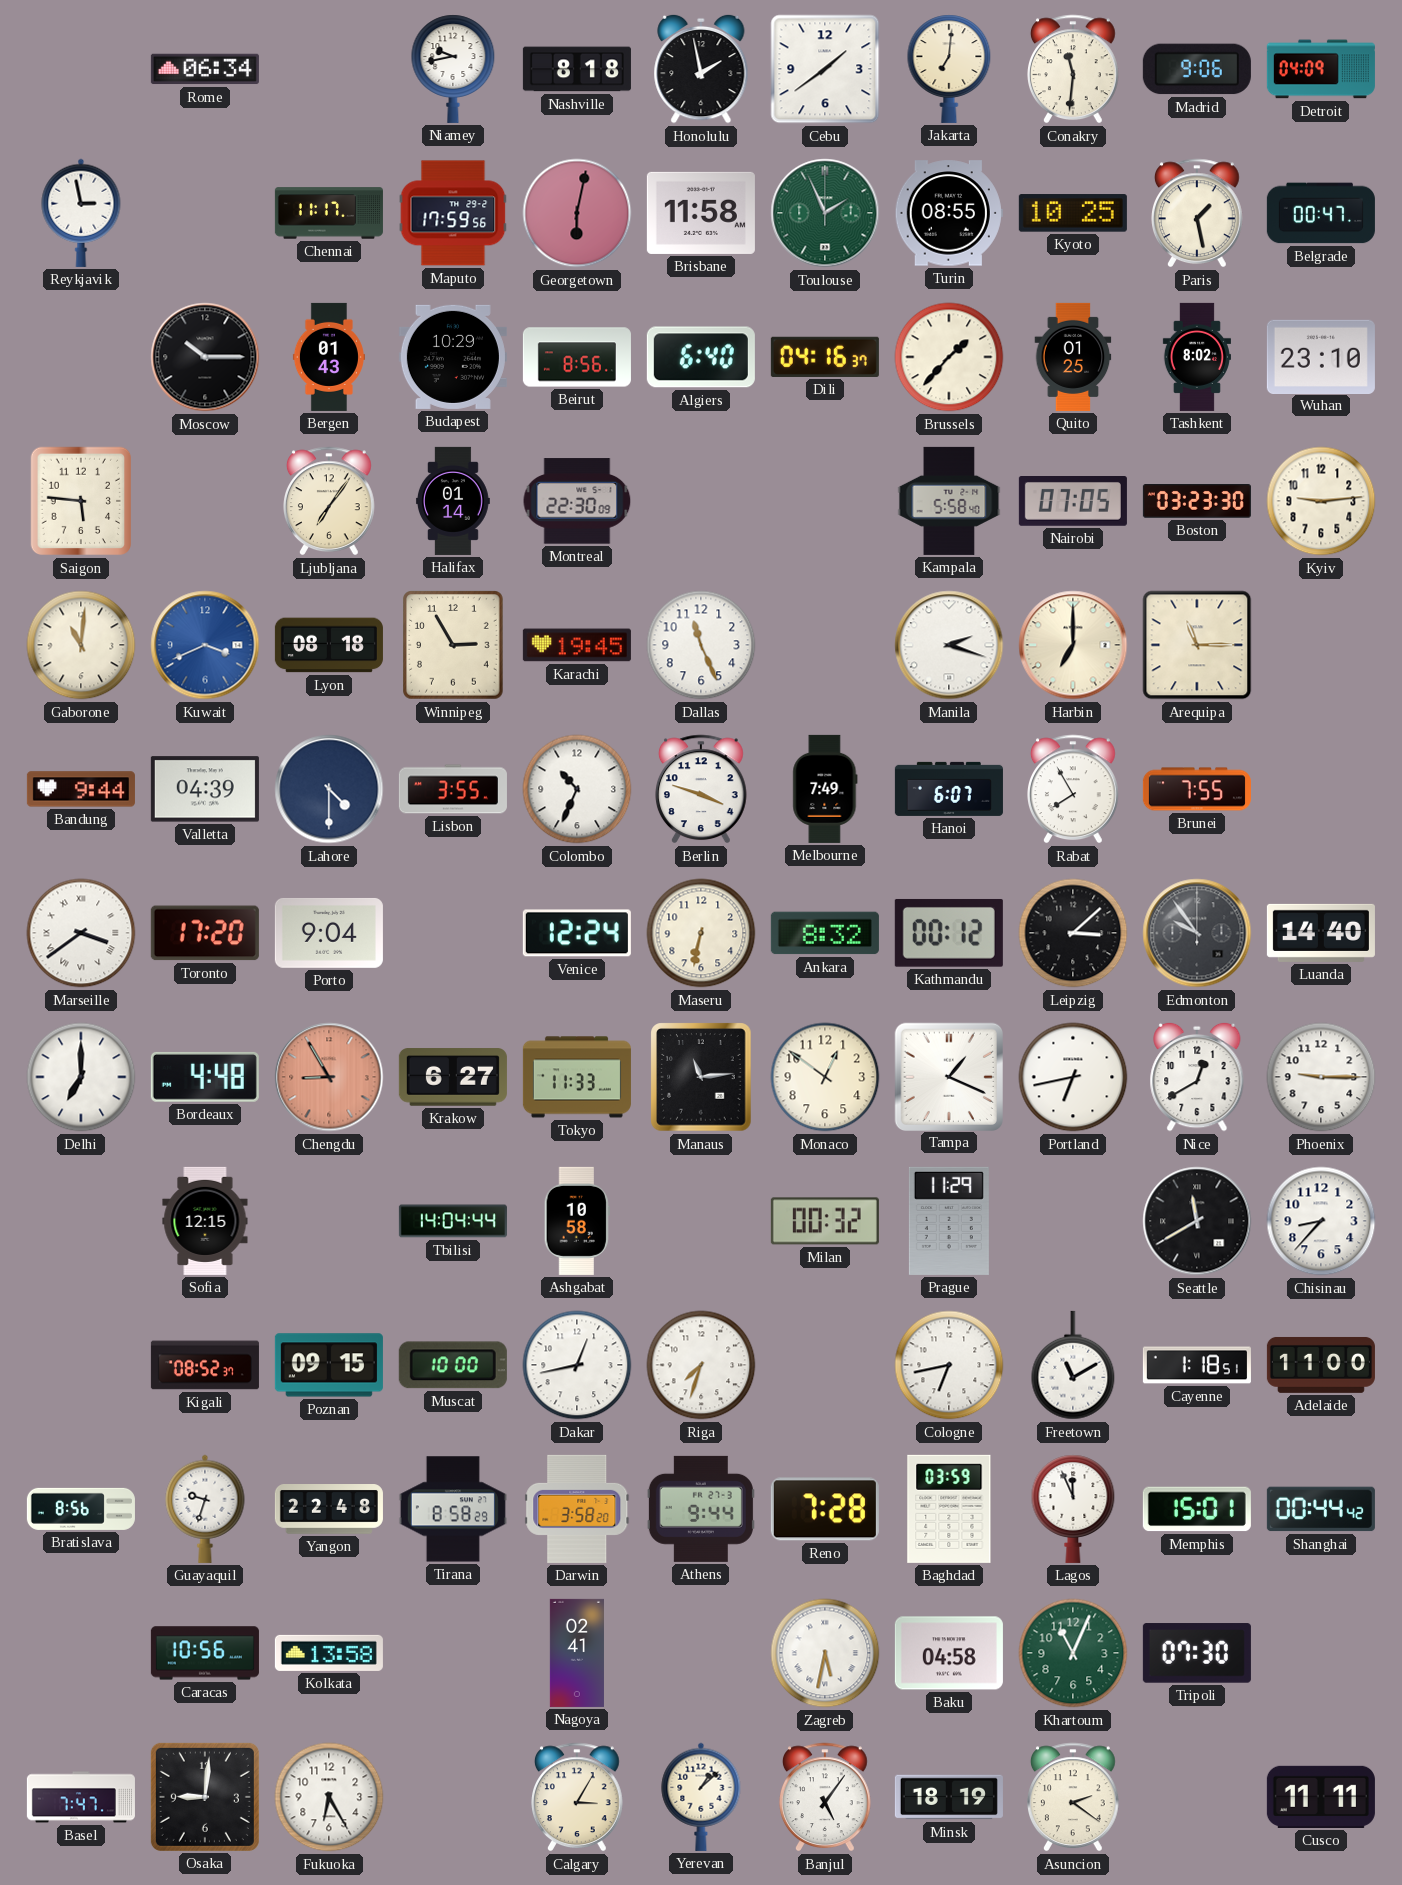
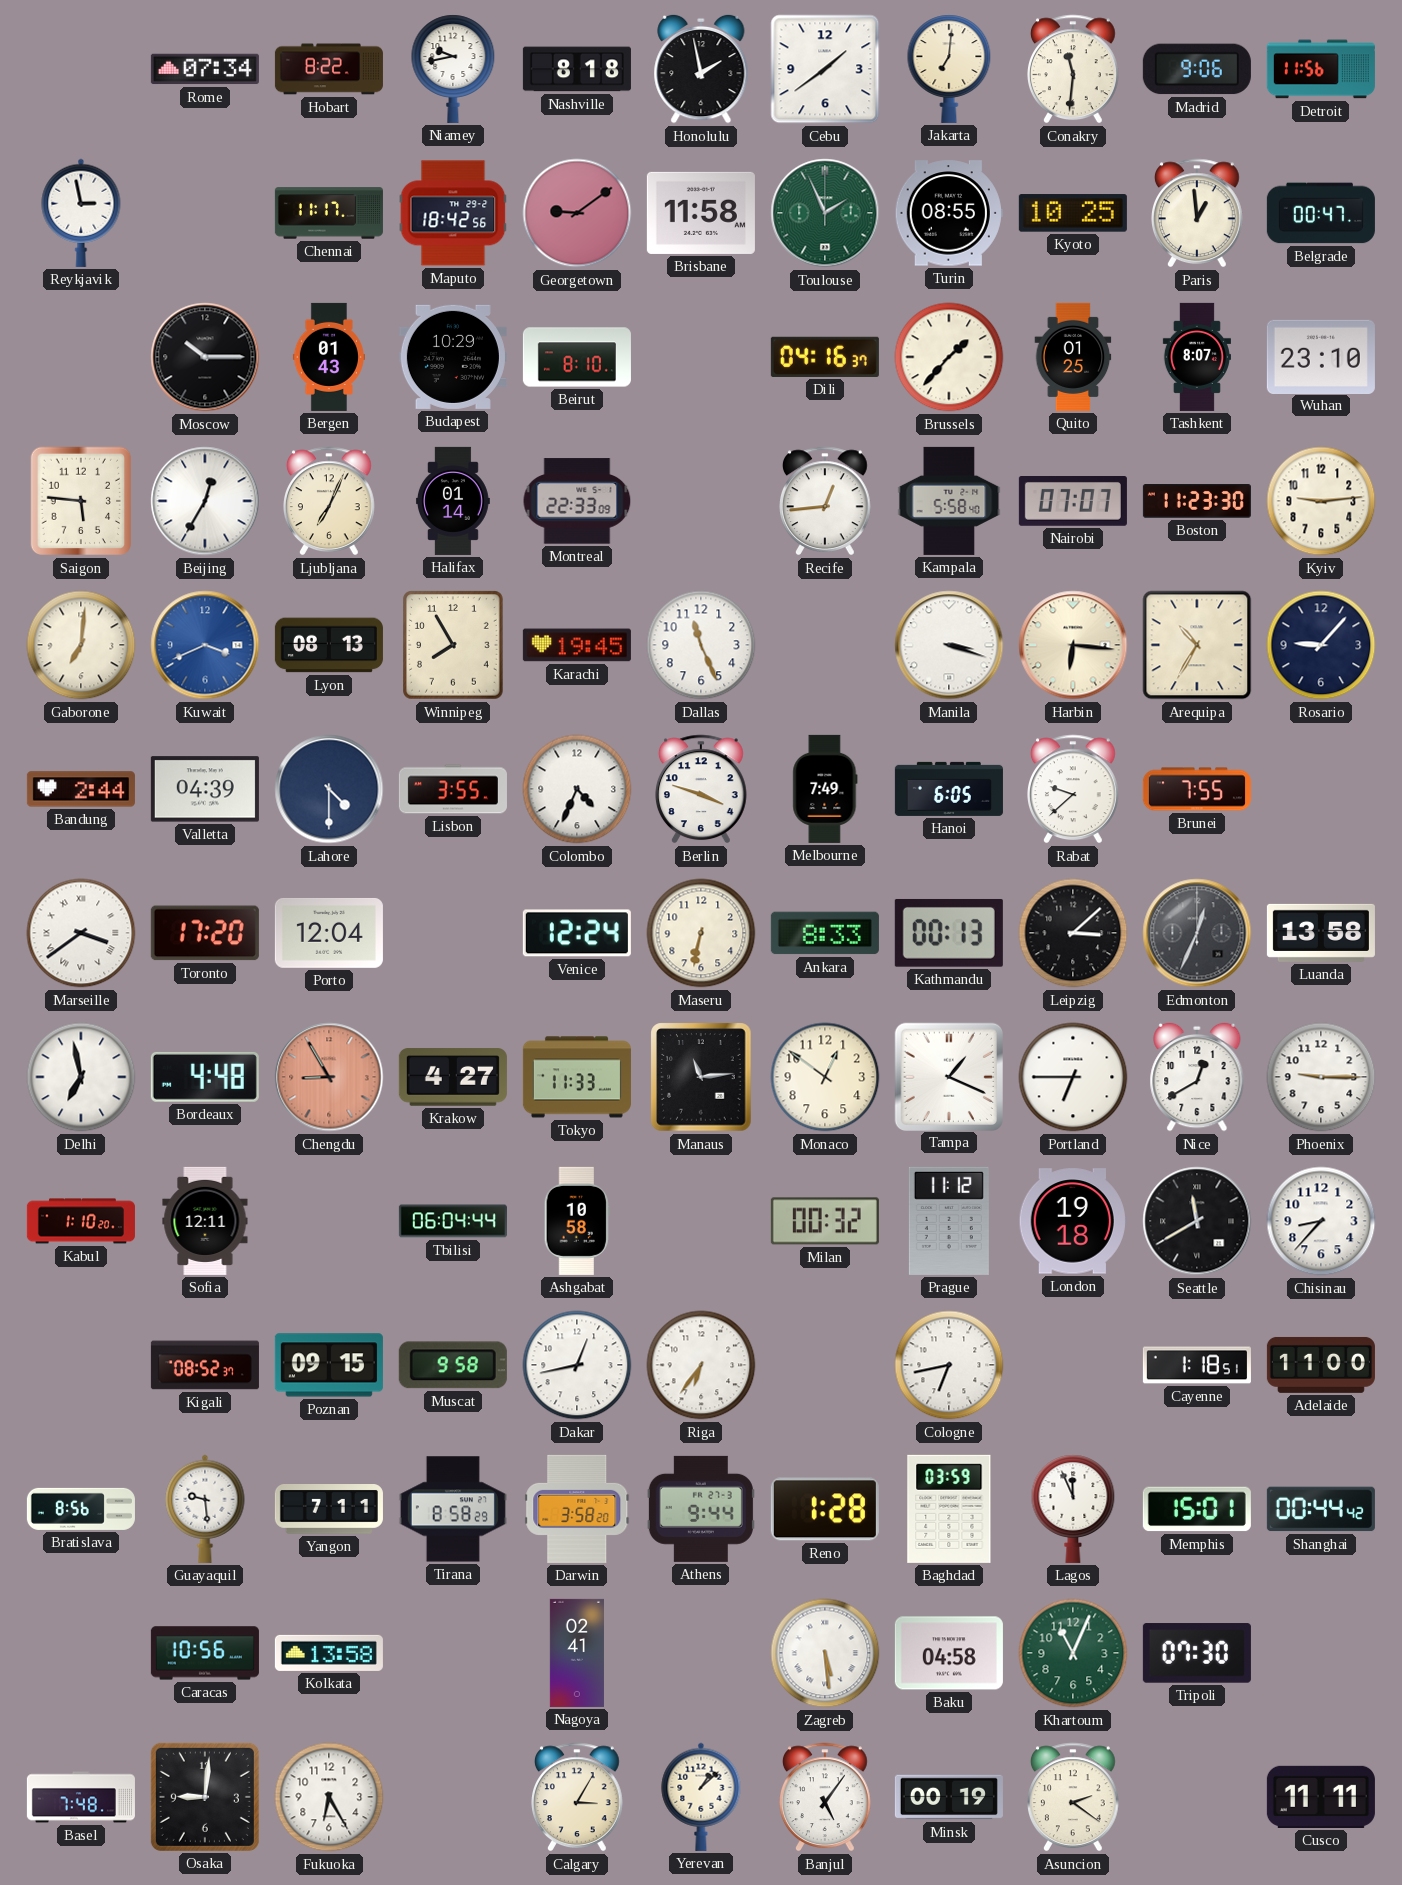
Rome: 06:34 -> 07:34
Hobart: none -> 8:22
Detroit: 04:09 -> 11:56
Maputo: 17:59 -> 18:42
Georgetown: 6:02 -> 9:09
Paris: 1:28 -> 12:59
Beirut: 8:56 -> 8:10
Algiers: 6:40 -> none
Tashkent: 8:02 -> 8:07
Beijing: none -> 12:35
Ljubljana: 7:06 -> 7:04
Montreal: 22:30 -> 22:33
Recife: none -> 12:44
Nairobi: 07:05 -> 07:07
Boston: 03:23 -> 11:23
Gaborone: 11:01 -> 7:01
Lyon: 08:18 -> 08:13
Winnipeg: 2:55 -> 7:55
Manila: 2:18 -> 3:18
Harbin: 7:00 -> 6:16
Arequipa: 11:15 -> 10:35
Rosario: none -> 9:07
Bandung: 9:44 -> 2:44
Colombo: 10:34 -> 4:34
Hanoi: 6:07 -> 6:05
Rabat: 7:55 -> 9:38
Porto: 9:04 -> 12:04
Ankara: 8:32 -> 8:33
Kathmandu: 00:12 -> 00:13
Edmonton: 9:54 -> 12:34
Luanda: 14:40 -> 13:58
Delhi: 7:00 -> 6:58
Krakow: 6:27 -> 4:27
Portland: 6:43 -> 6:45
Kabul: none -> 1:10
Sofia: 12:15 -> 12:11
Tbilisi: 14:04 -> 06:04
Prague: 11:29 -> 11:12
London: none -> 19:18
Muscat: 10:00 -> 9:58
Riga: 7:33 -> 6:36
Freetown: 11:10 -> none
Guayaquil: 9:33 -> 9:29
Yangon: 22:48 -> 7:11
Reno: 7:28 -> 1:28
Zagreb: 5:32 -> 5:29
Basel: 7:47 -> 7:48
Minsk: 18:19 -> 00:19
